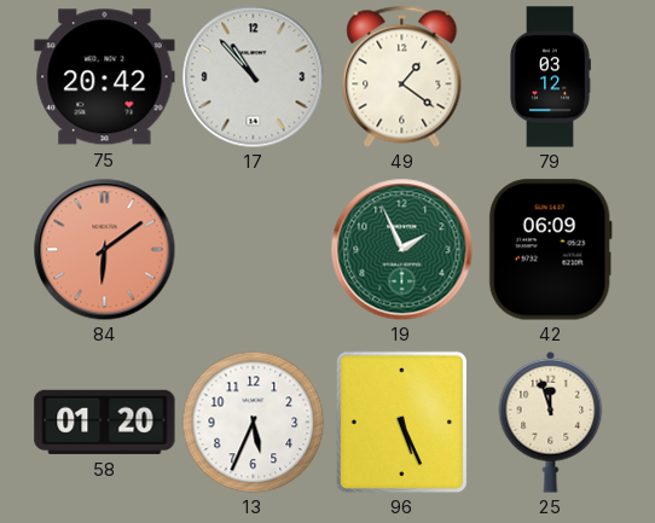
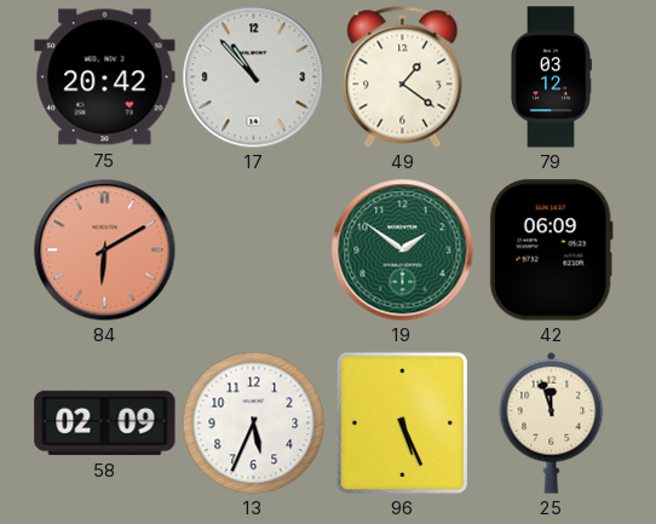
84: 6:09 -> 6:10
19: 1:56 -> 1:51
58: 01:20 -> 02:09
